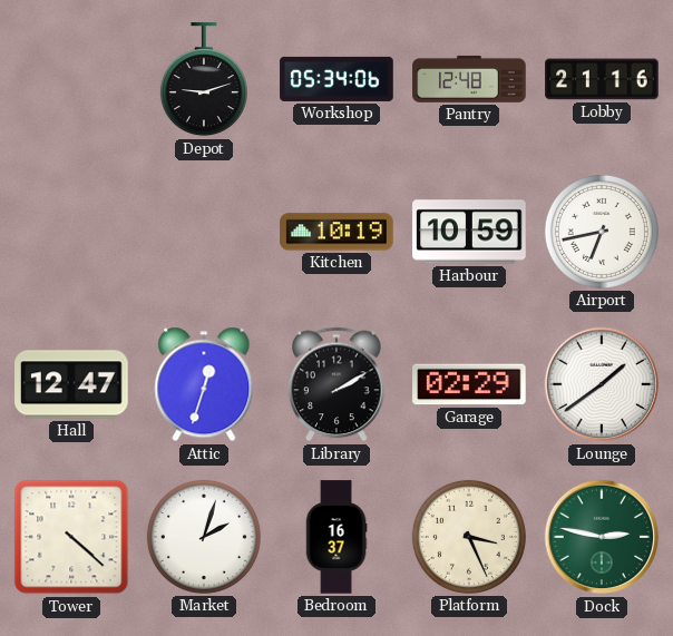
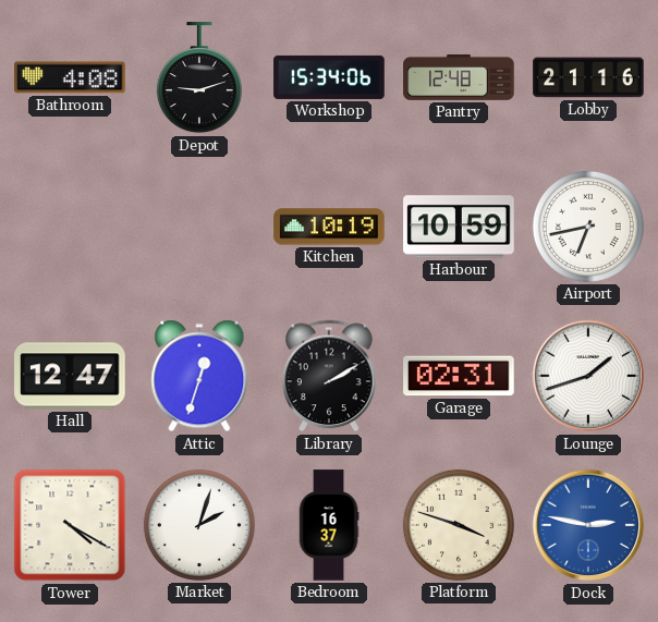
Bathroom: none -> 4:08
Workshop: 05:34 -> 15:34
Garage: 02:29 -> 02:31
Lounge: 1:39 -> 1:42
Tower: 4:22 -> 4:20
Platform: 3:26 -> 3:48
Dock dial: green -> blue
